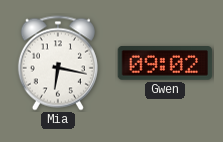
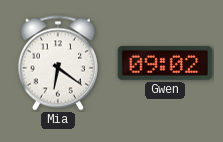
Mia: 6:17 -> 6:21
